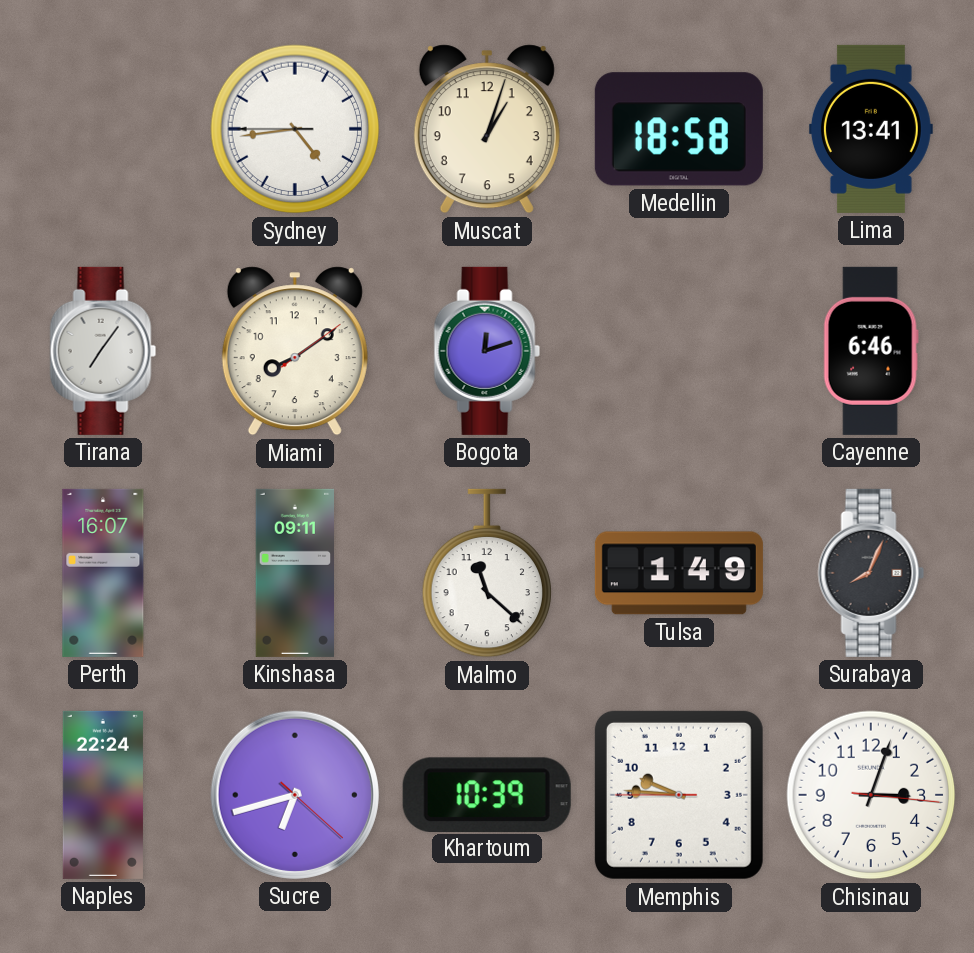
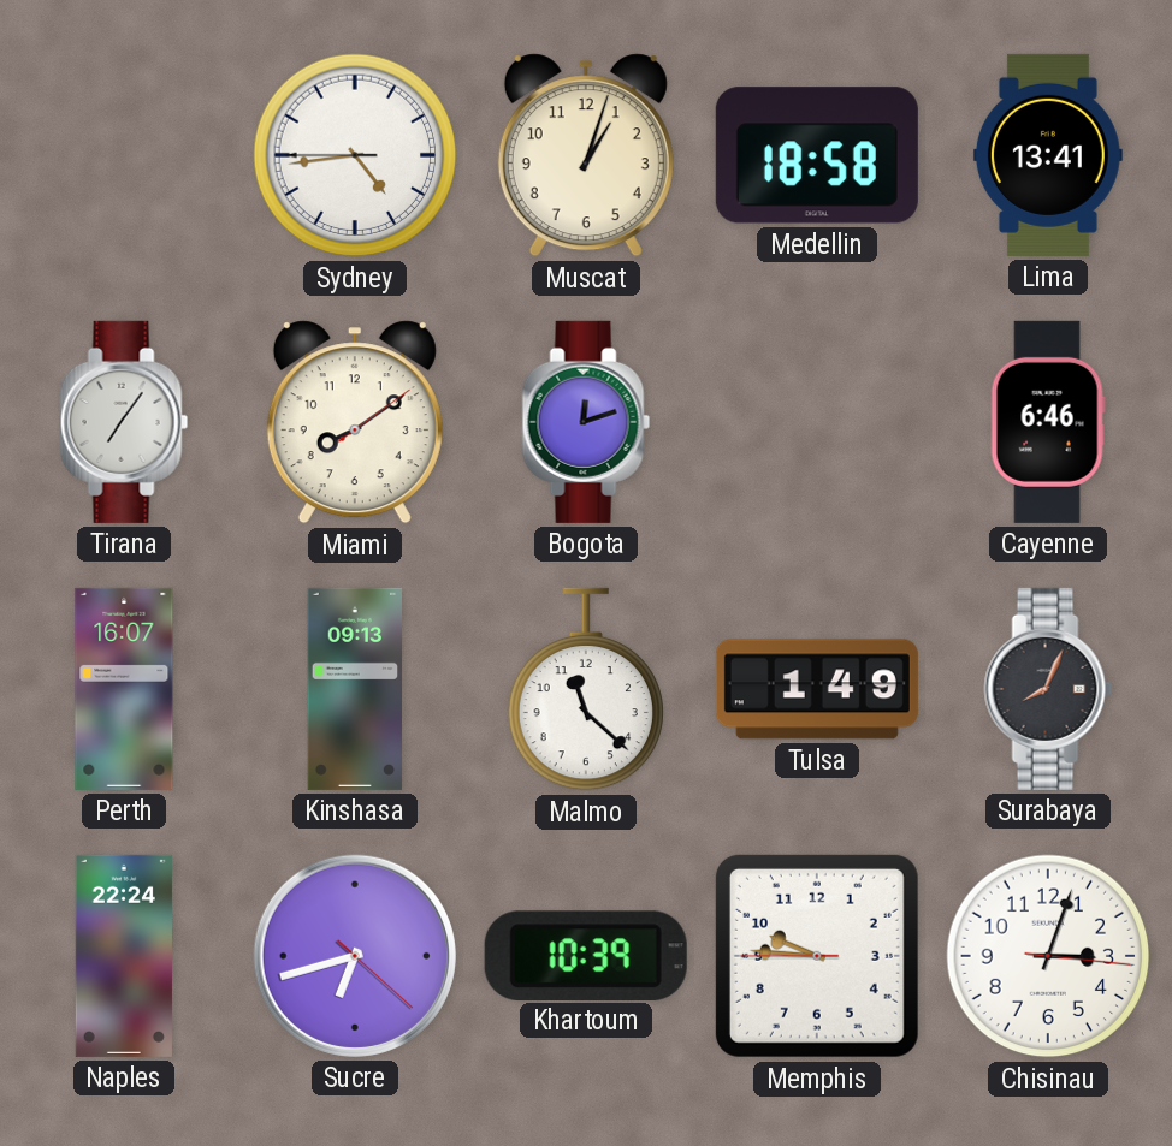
Kinshasa: 09:11 -> 09:13
